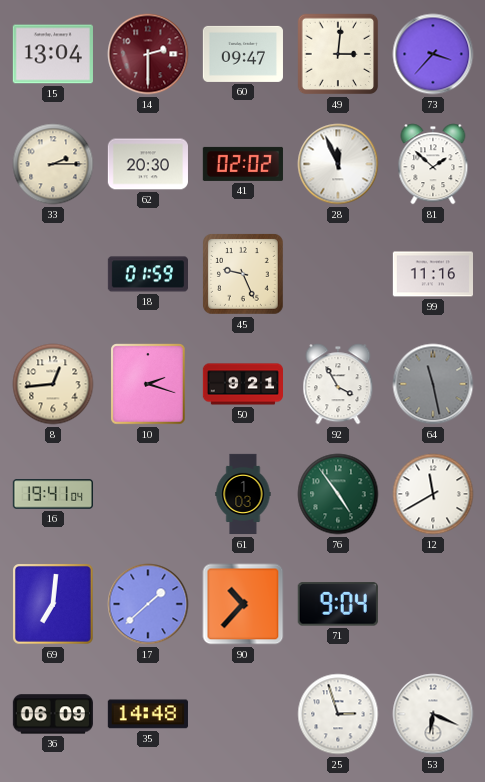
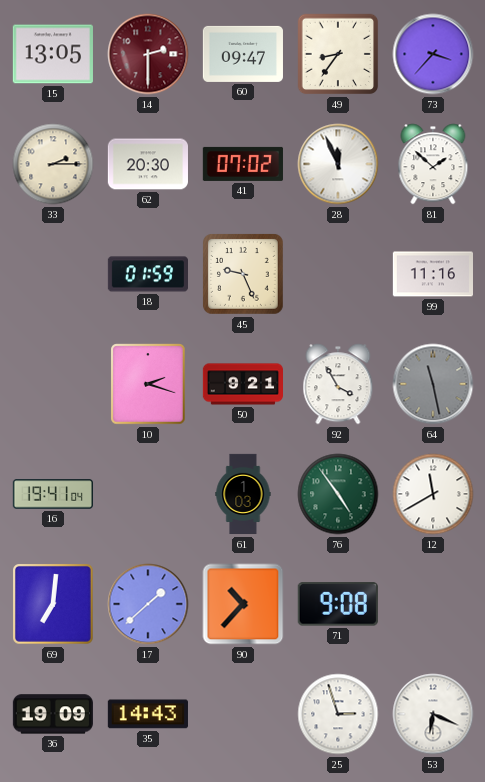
15: 13:04 -> 13:05
49: 3:01 -> 8:36
41: 02:02 -> 07:02
8: 12:44 -> none
71: 9:04 -> 9:08
36: 06:09 -> 19:09
35: 14:48 -> 14:43
